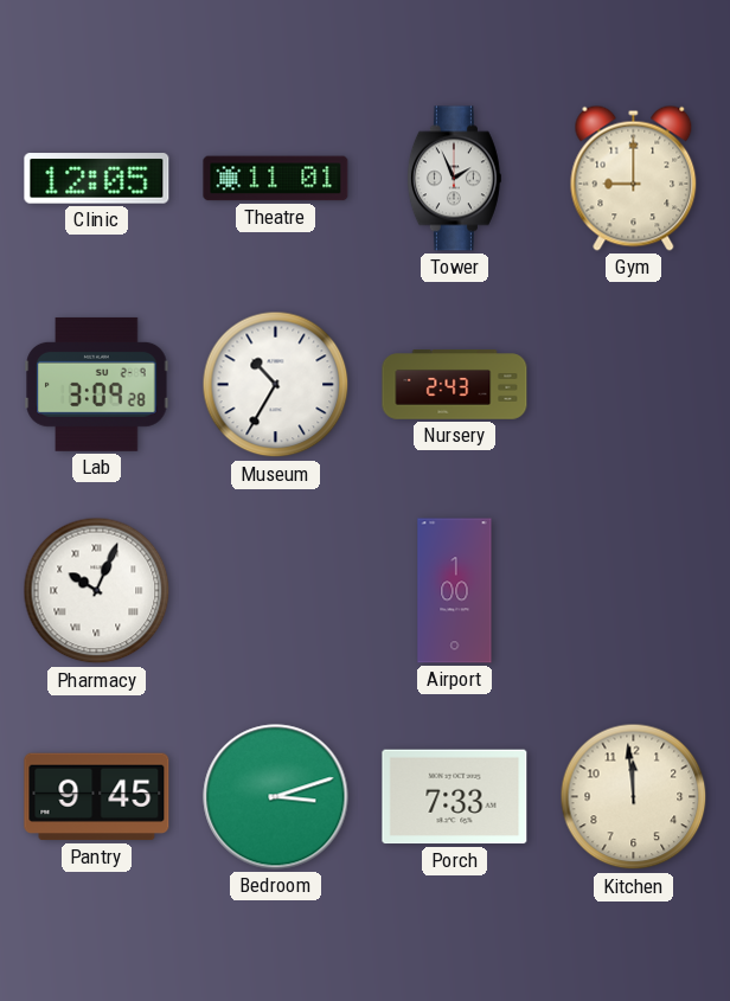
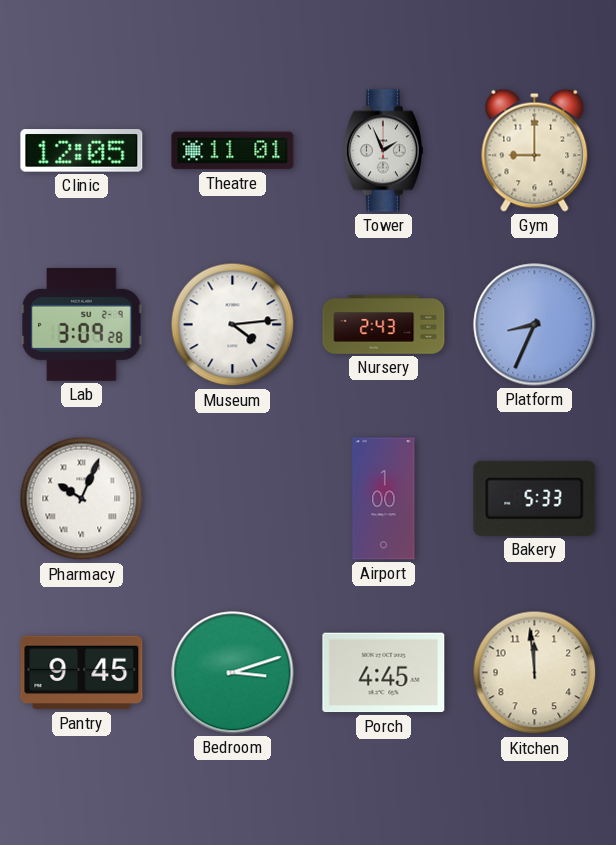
Museum: 10:35 -> 4:14
Platform: none -> 8:34
Bakery: none -> 5:33
Porch: 7:33 -> 4:45
